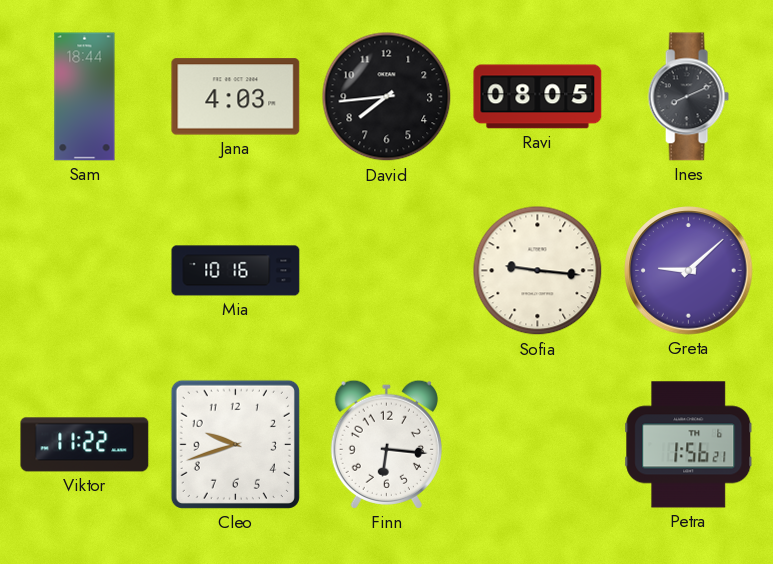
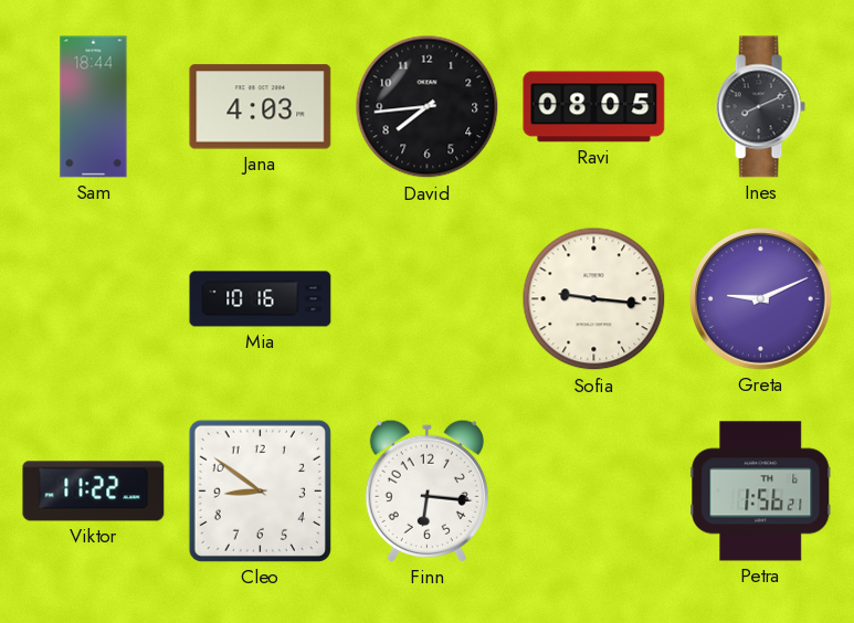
Greta: 9:08 -> 9:11
Cleo: 9:42 -> 8:51
